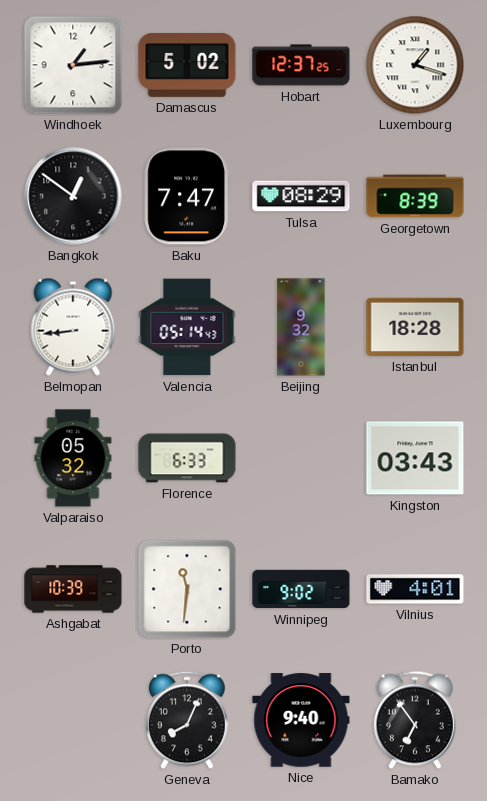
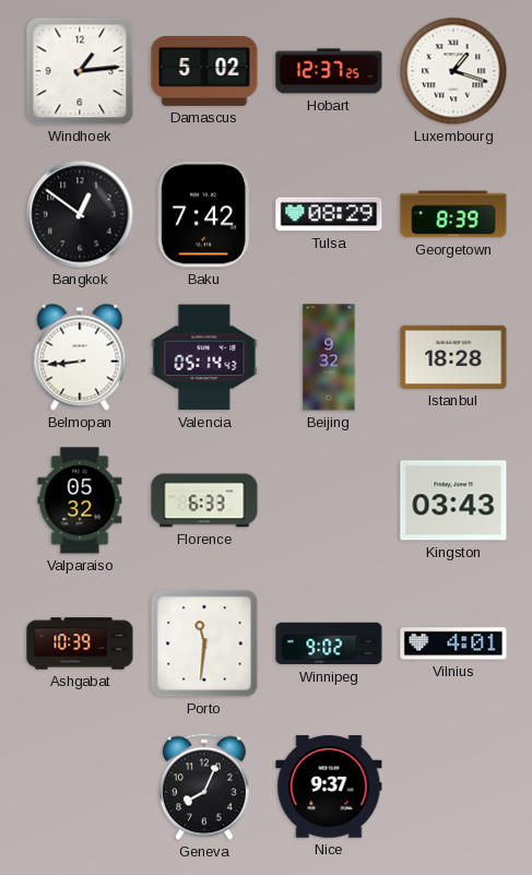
Baku: 7:47 -> 7:42
Nice: 9:40 -> 9:37
Bamako: 6:54 -> none
